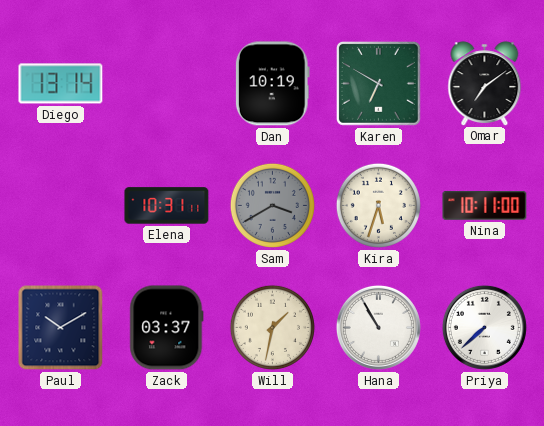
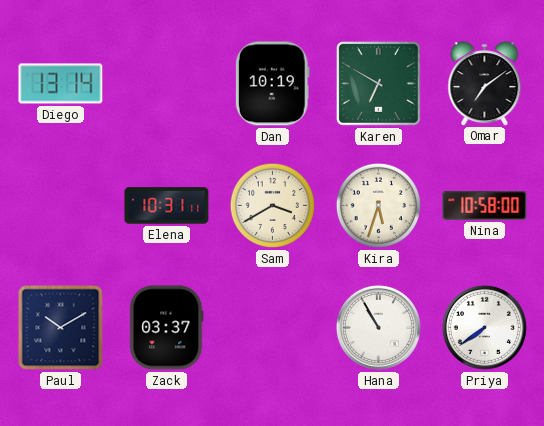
Sam dial: grey -> cream
Nina: 10:11 -> 10:58
Will: 1:32 -> none
Priya: 7:38 -> 7:39
